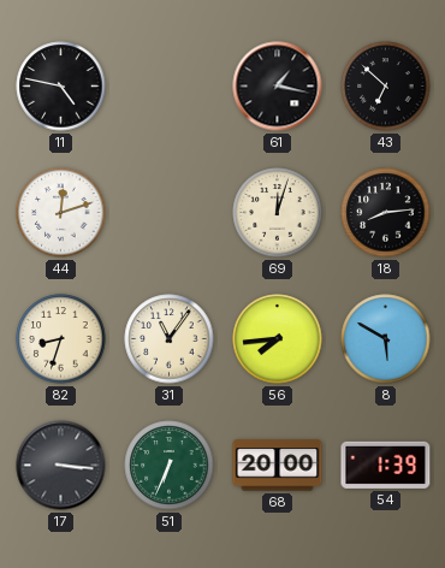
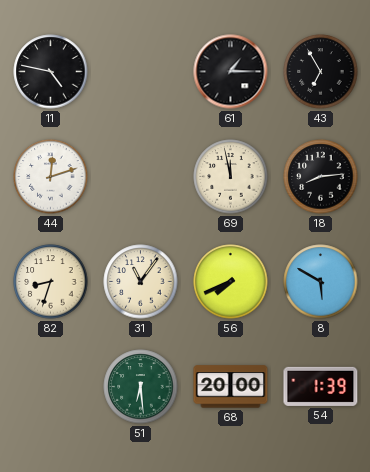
61: 1:17 -> 1:15
43: 6:52 -> 6:55
69: 12:03 -> 11:58
56: 7:44 -> 7:41
17: 3:16 -> none
51: 6:34 -> 6:29
